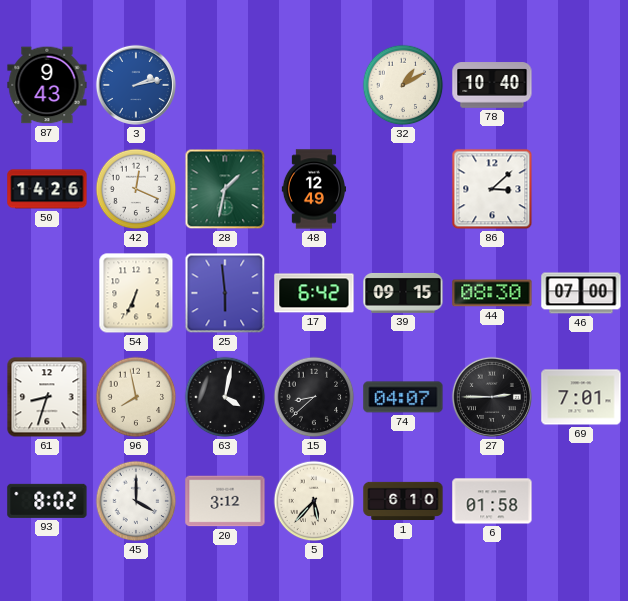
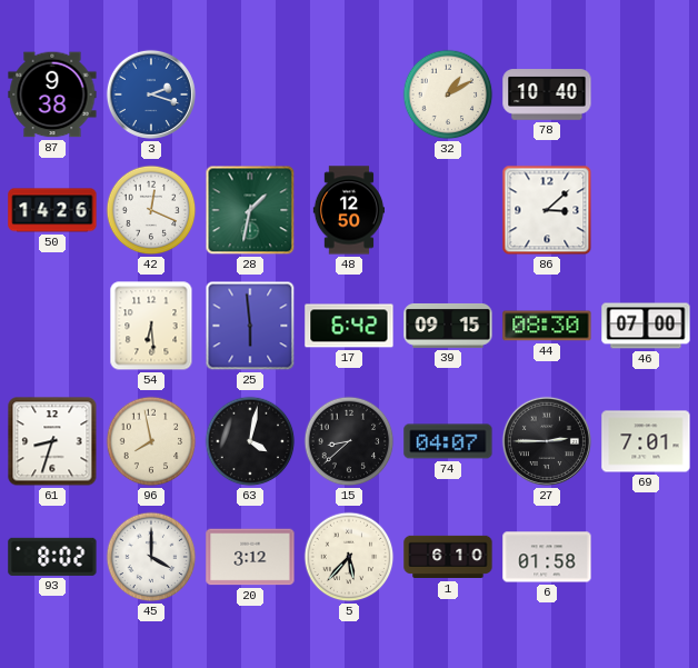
87: 9:43 -> 9:38
3: 2:13 -> 2:18
48: 12:49 -> 12:50
54: 6:34 -> 6:29
